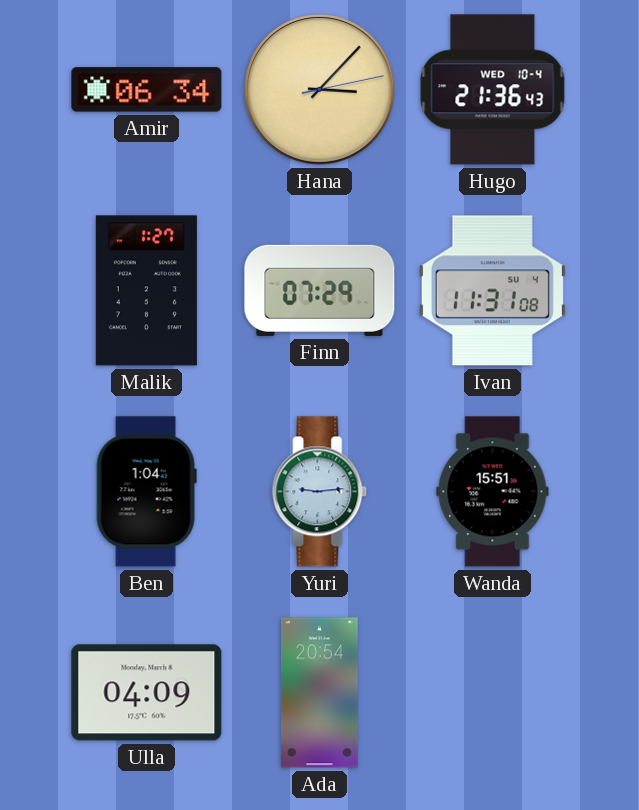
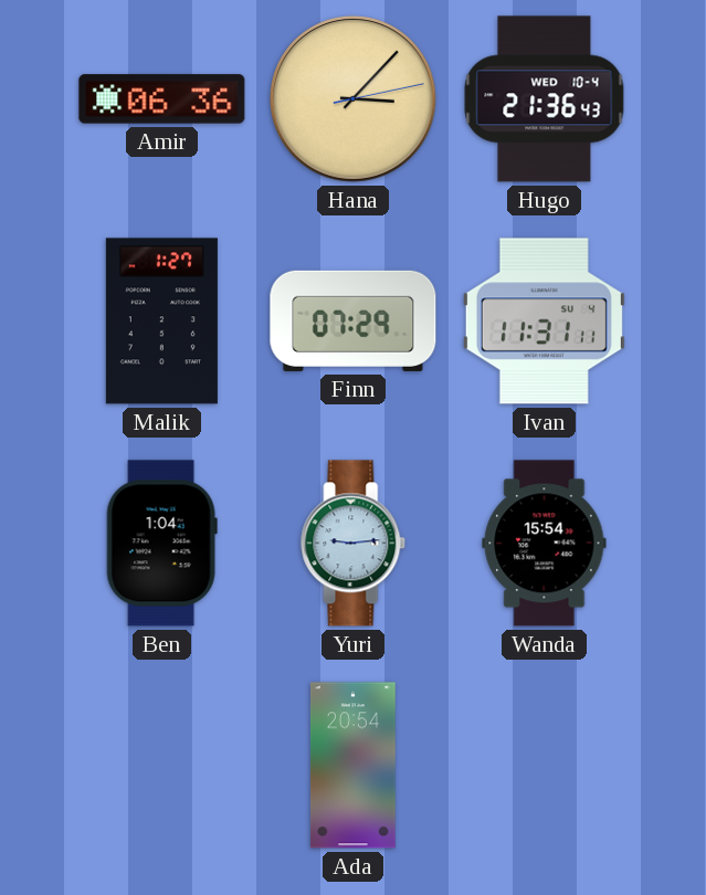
Amir: 06:34 -> 06:36
Ivan: 11:31:08 -> 11:31:11
Wanda: 15:51 -> 15:54
Ulla: 04:09 -> none
